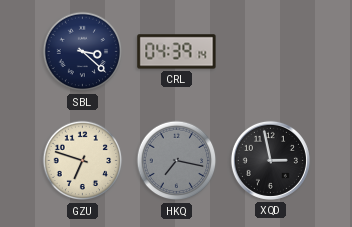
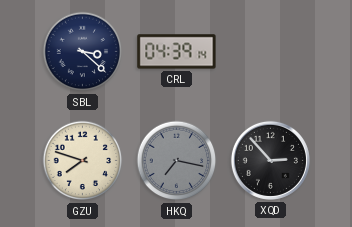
GZU: 6:48 -> 7:48
XQD: 2:58 -> 2:53
